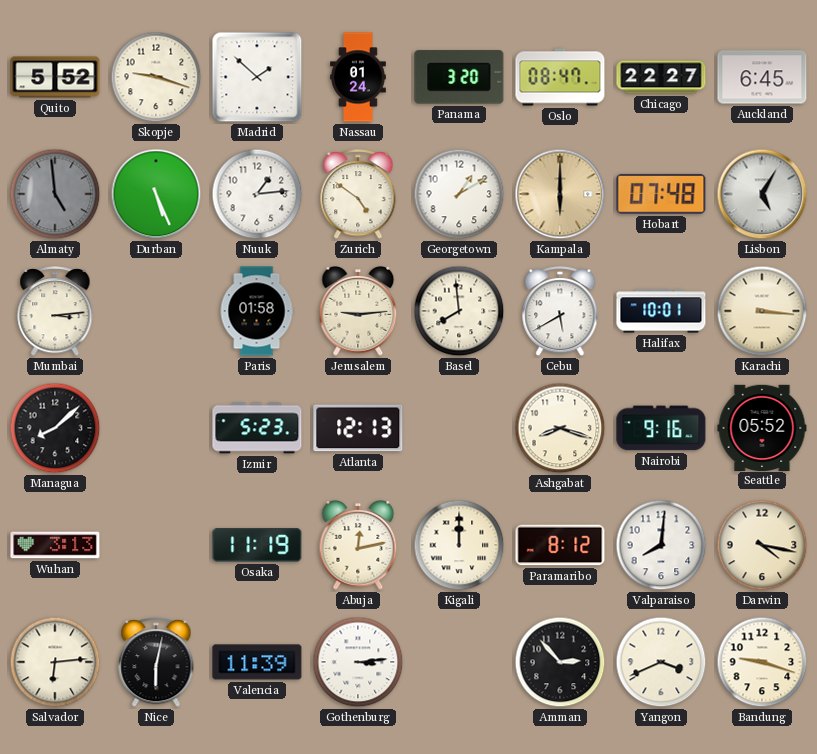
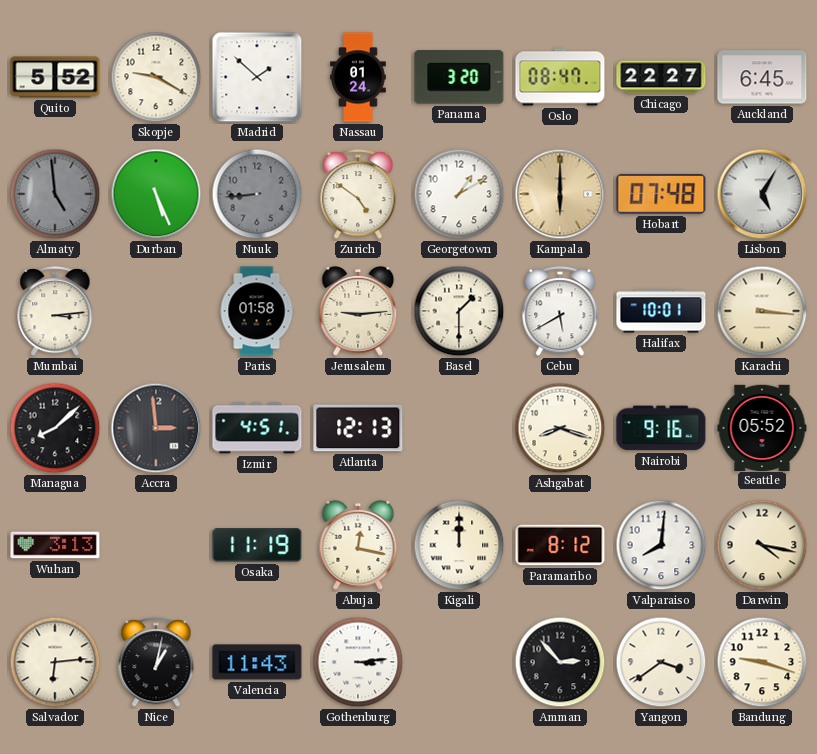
Skopje: 9:18 -> 9:20
Nuuk: 1:14 -> 8:44
Nuuk dial: white -> grey
Basel: 7:59 -> 1:30
Accra: none -> 2:59
Izmir: 5:23 -> 4:51
Abuja: 12:13 -> 12:17
Nice: 6:02 -> 1:02
Valencia: 11:39 -> 11:43
Yangon: 3:41 -> 3:39
